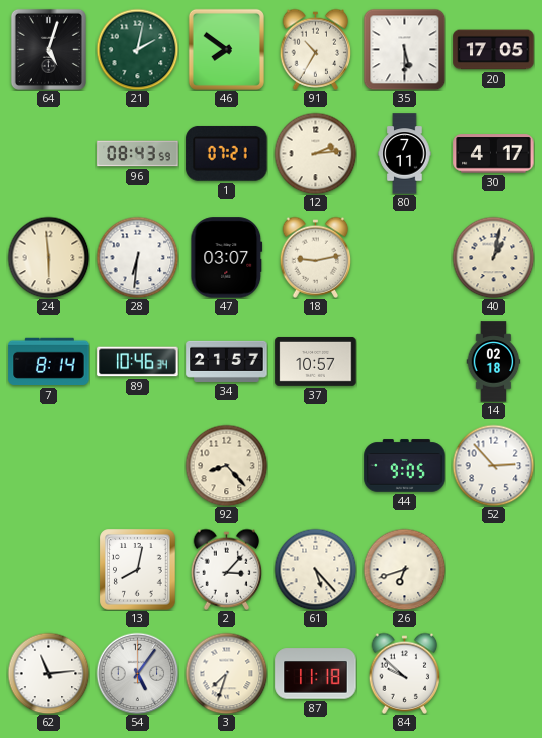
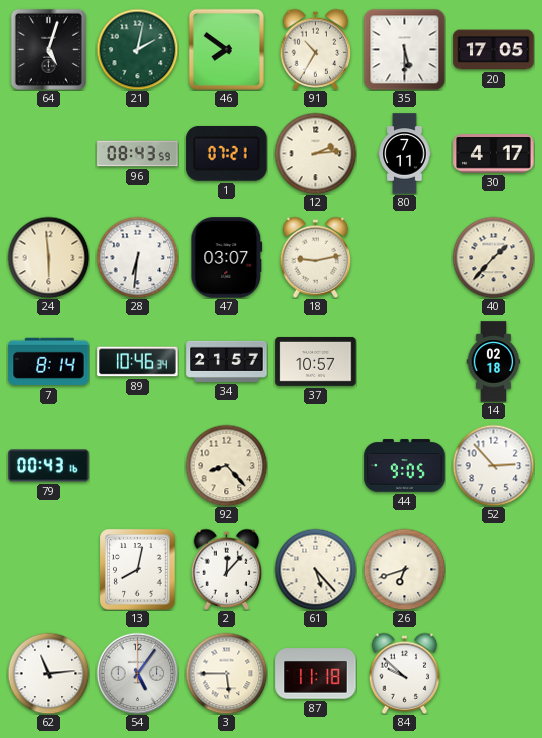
40: 1:02 -> 1:37
79: none -> 00:43
2: 3:07 -> 12:07
3: 7:33 -> 5:45
